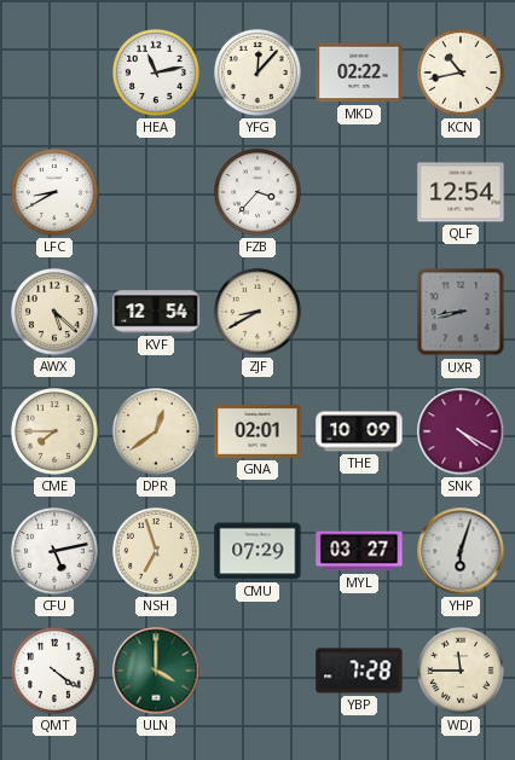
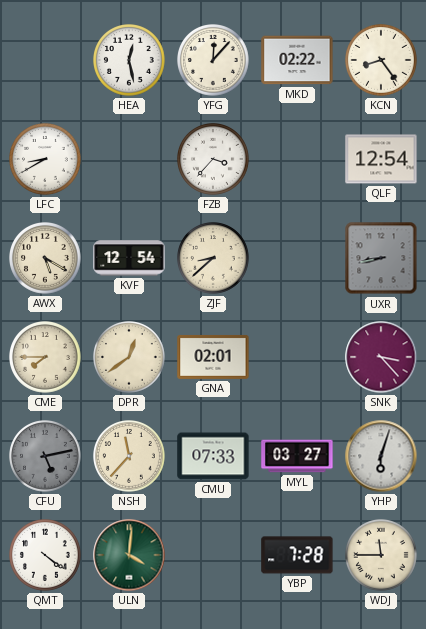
HEA: 11:13 -> 12:28
KCN: 10:43 -> 8:24
AWX: 5:22 -> 5:20
ZJF: 8:40 -> 8:38
THE: 10:09 -> none
SNK: 4:20 -> 3:23
CFU dial: white -> grey
NSH: 6:57 -> 11:37
CMU: 07:29 -> 07:33
ULN: 4:00 -> 4:01
